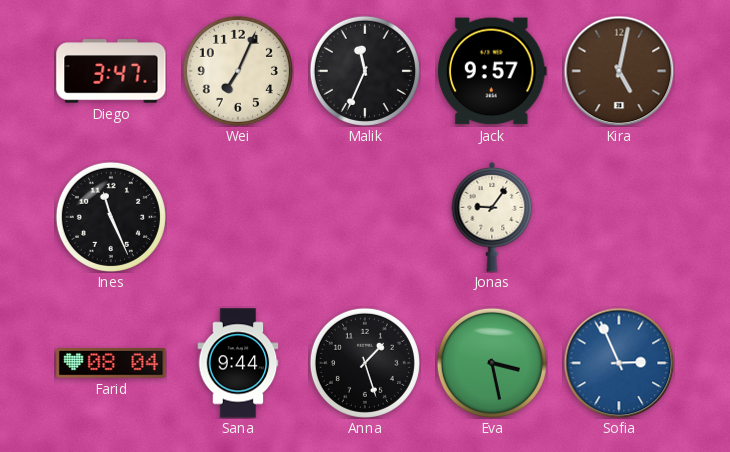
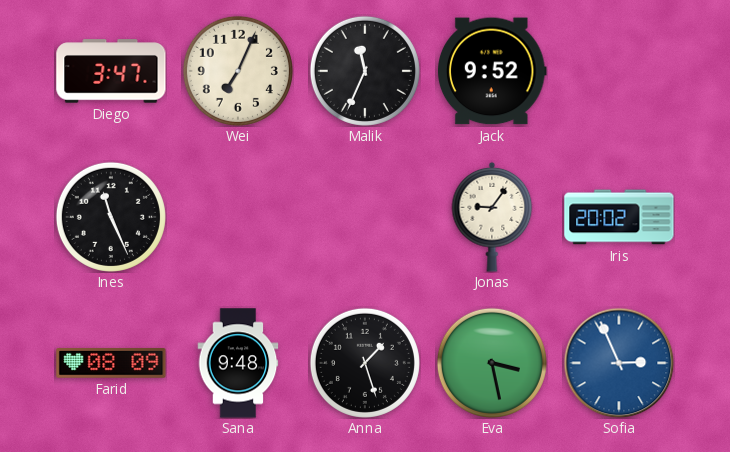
Jack: 9:57 -> 9:52
Kira: 5:02 -> none
Iris: none -> 20:02
Farid: 08:04 -> 08:09
Sana: 9:44 -> 9:48
